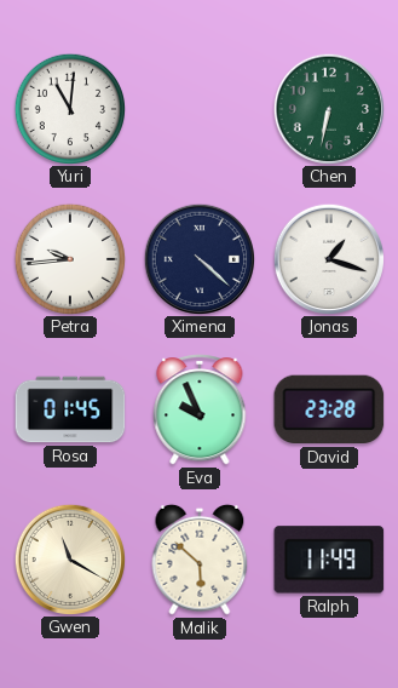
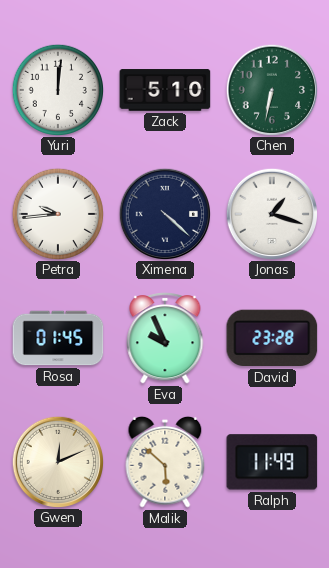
Yuri: 11:01 -> 12:01
Zack: none -> 5:10
Gwen: 11:20 -> 12:11
